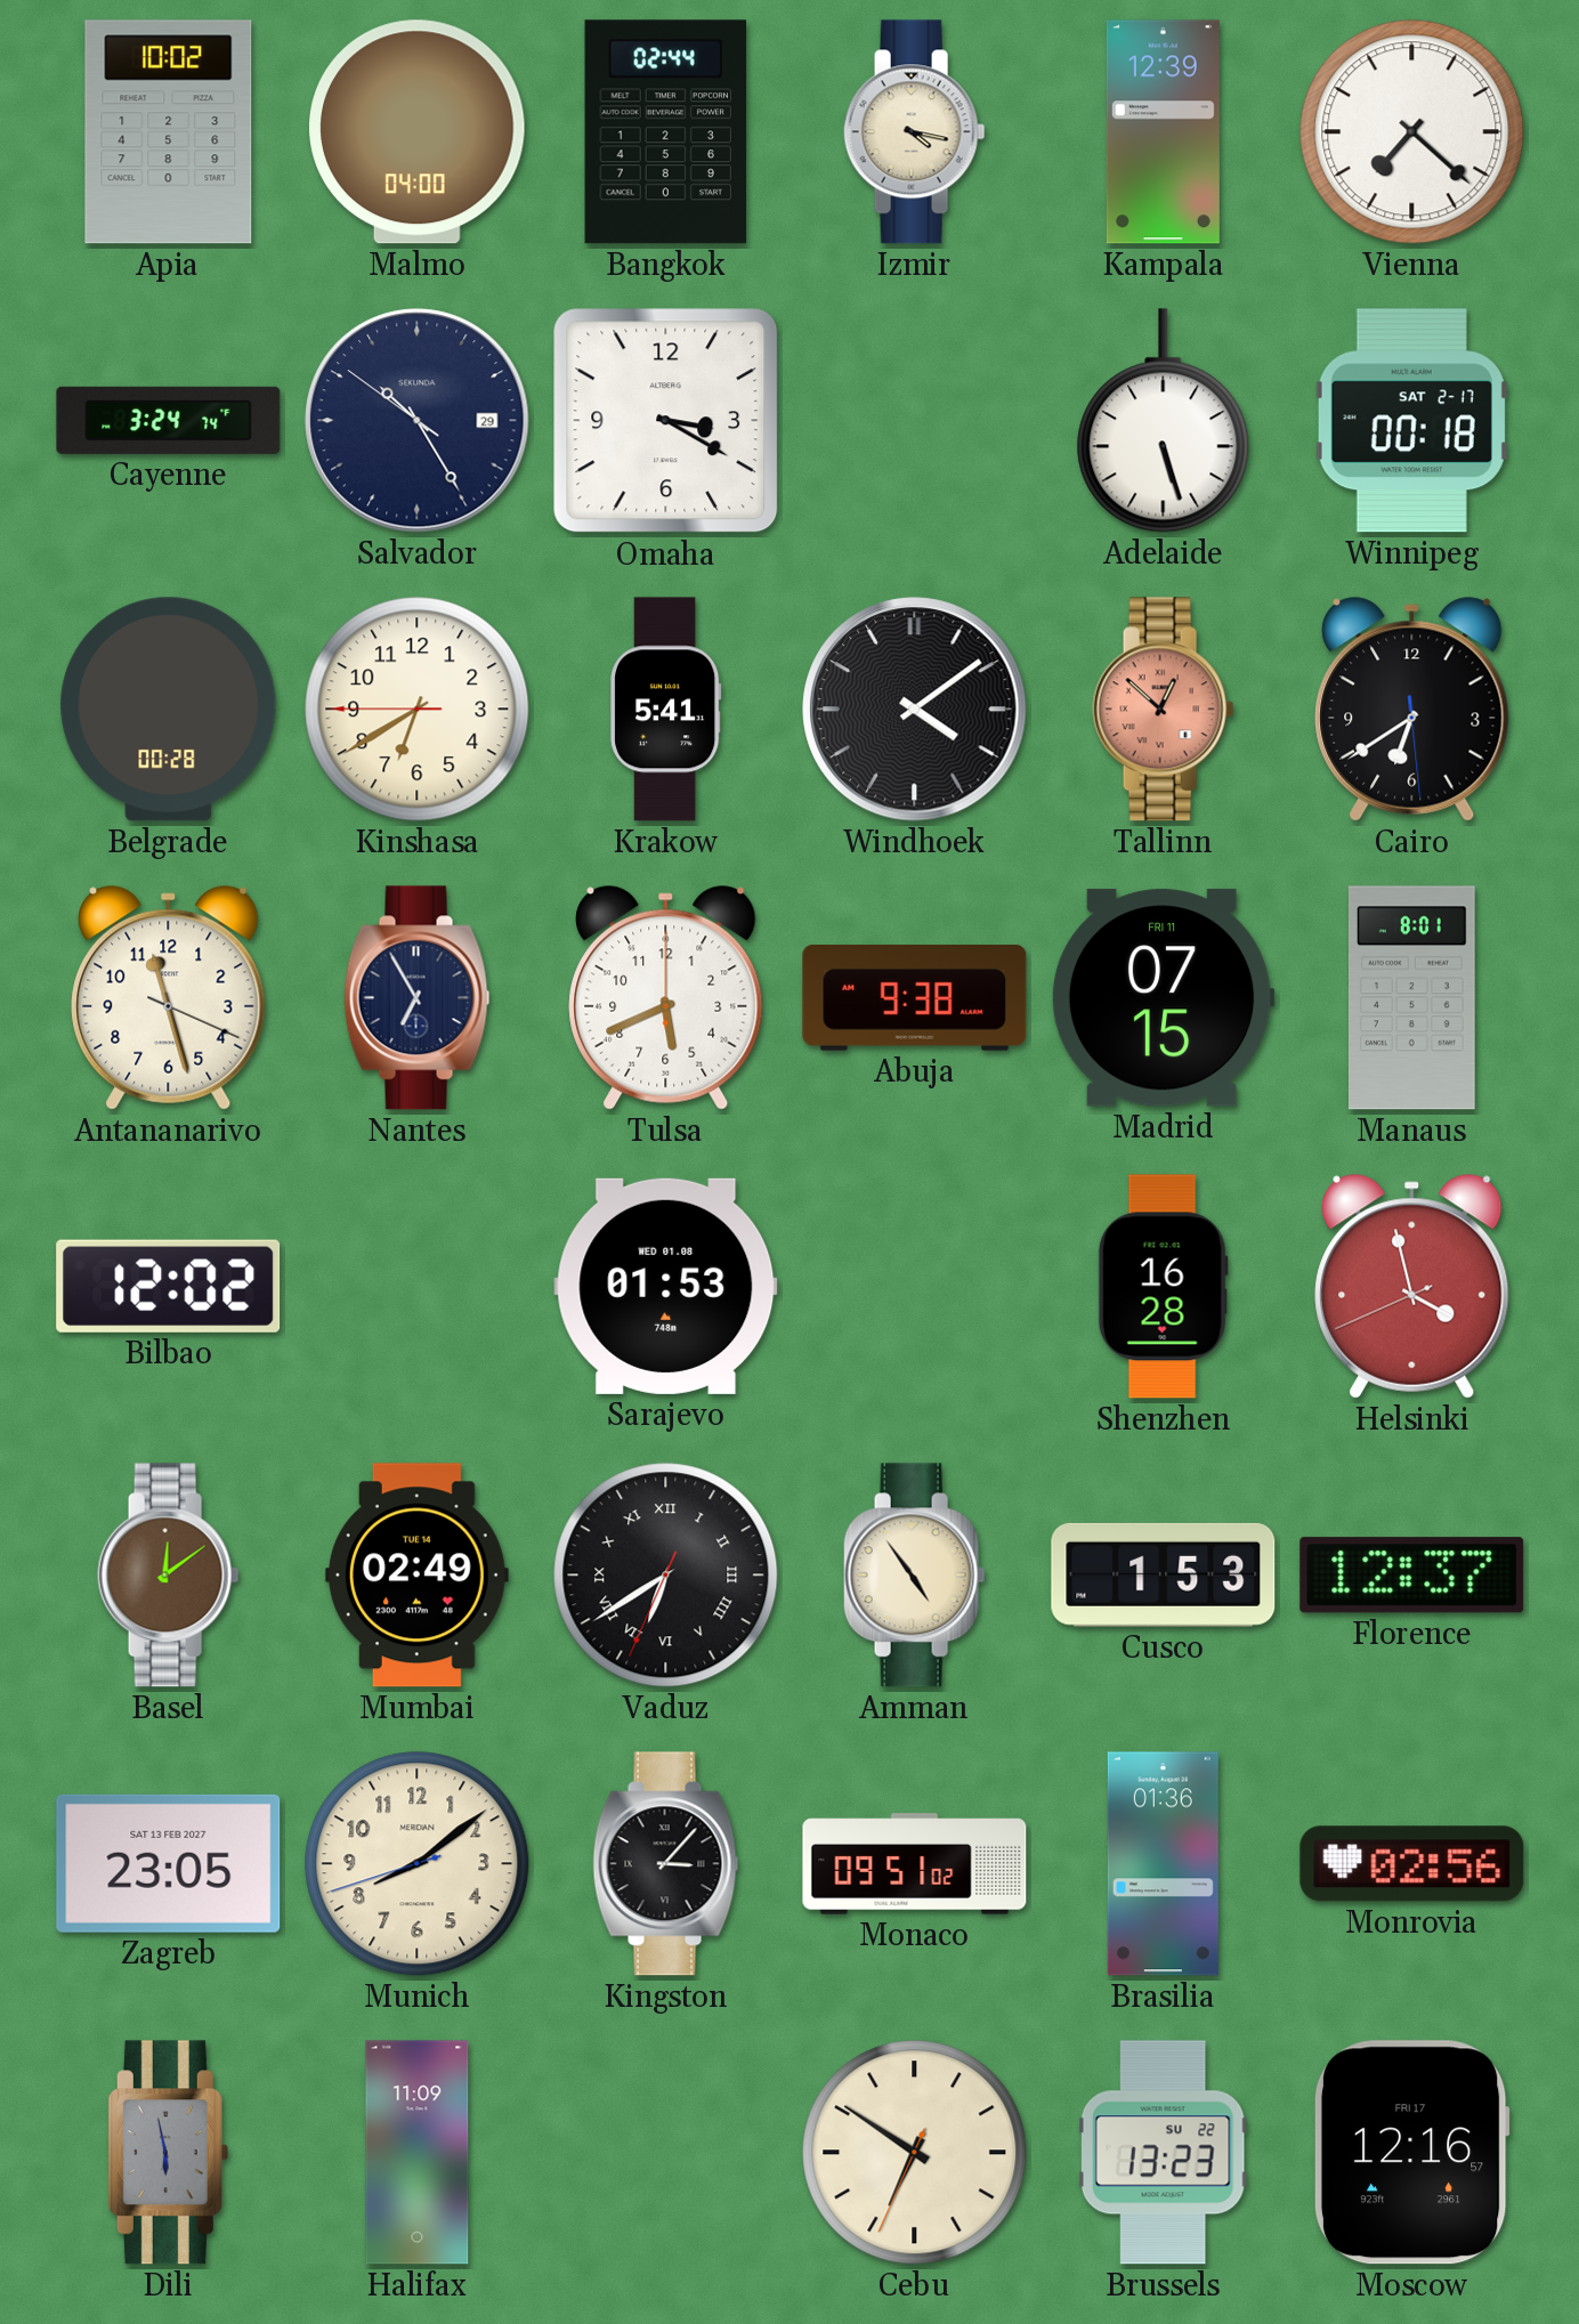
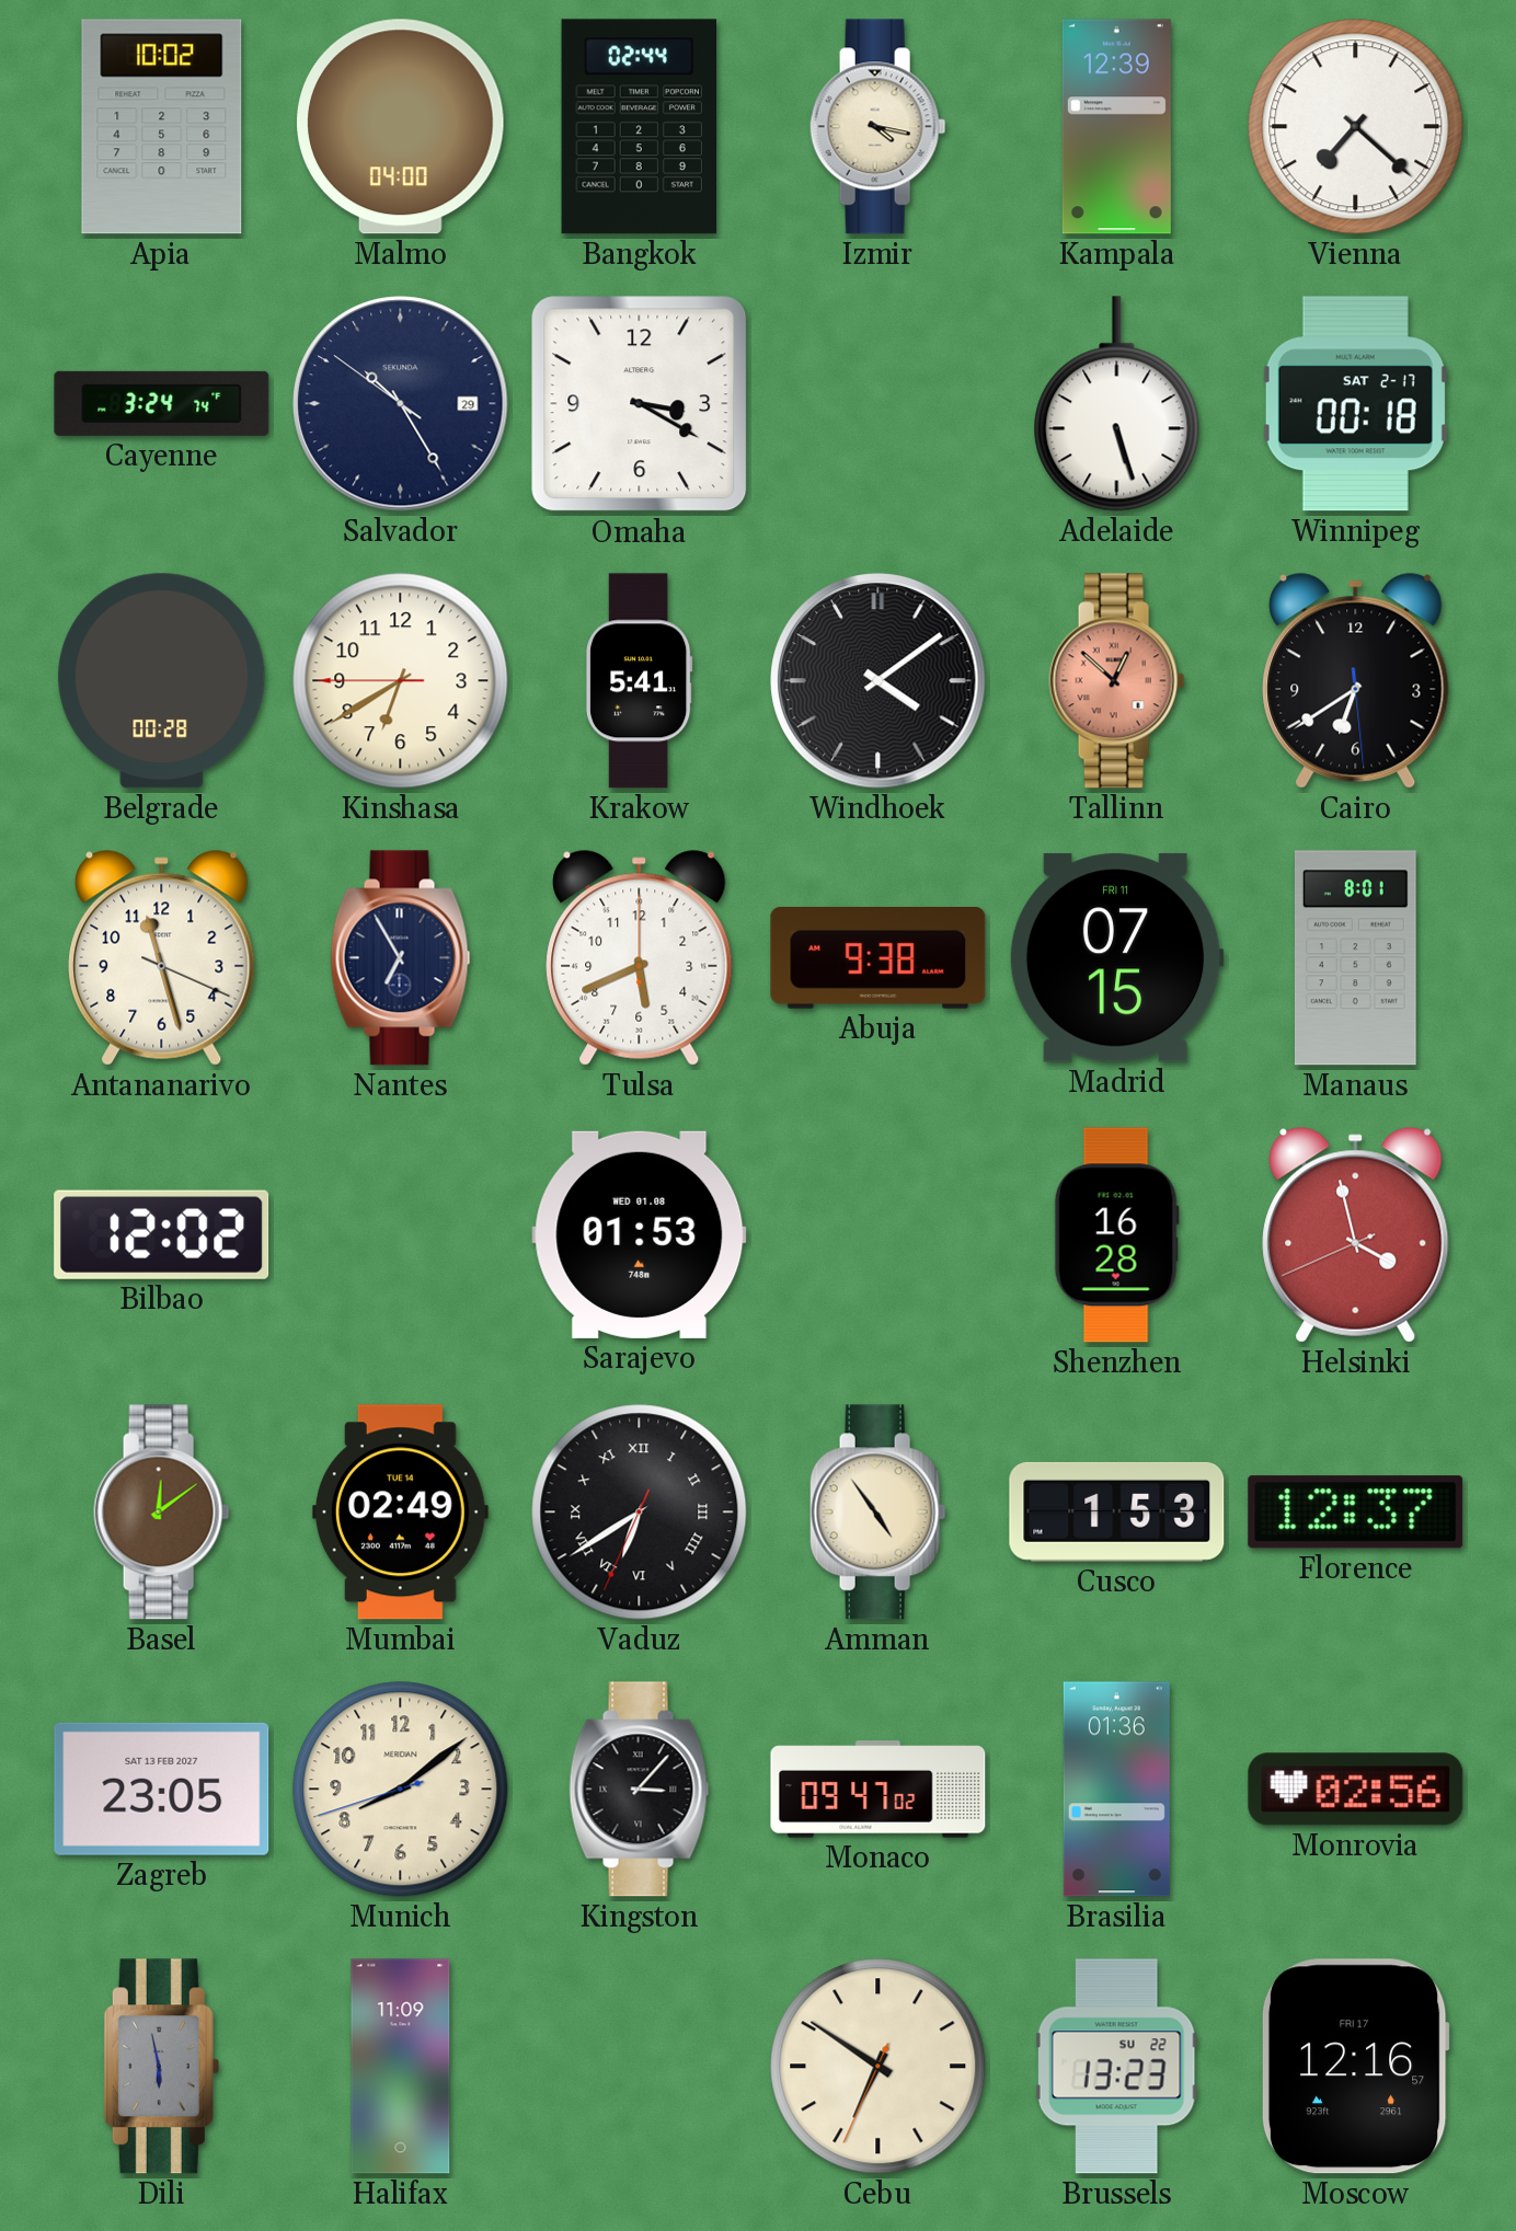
Monaco: 09:51 -> 09:47
